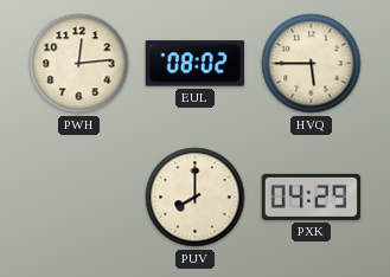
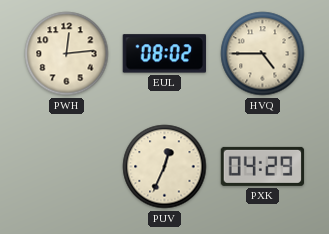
HVQ: 5:45 -> 4:45
PUV: 8:00 -> 12:34
